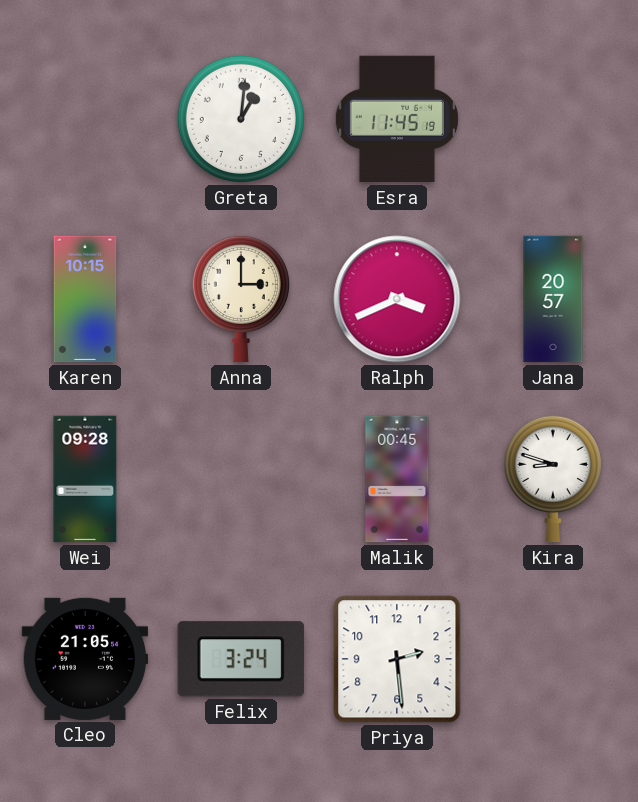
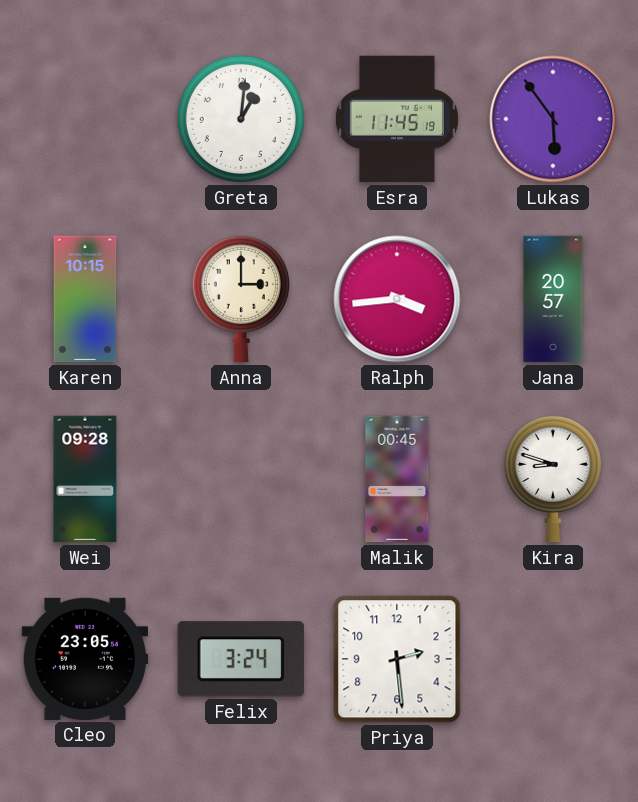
Lukas: none -> 5:54
Ralph: 3:41 -> 3:44
Cleo: 21:05 -> 23:05
